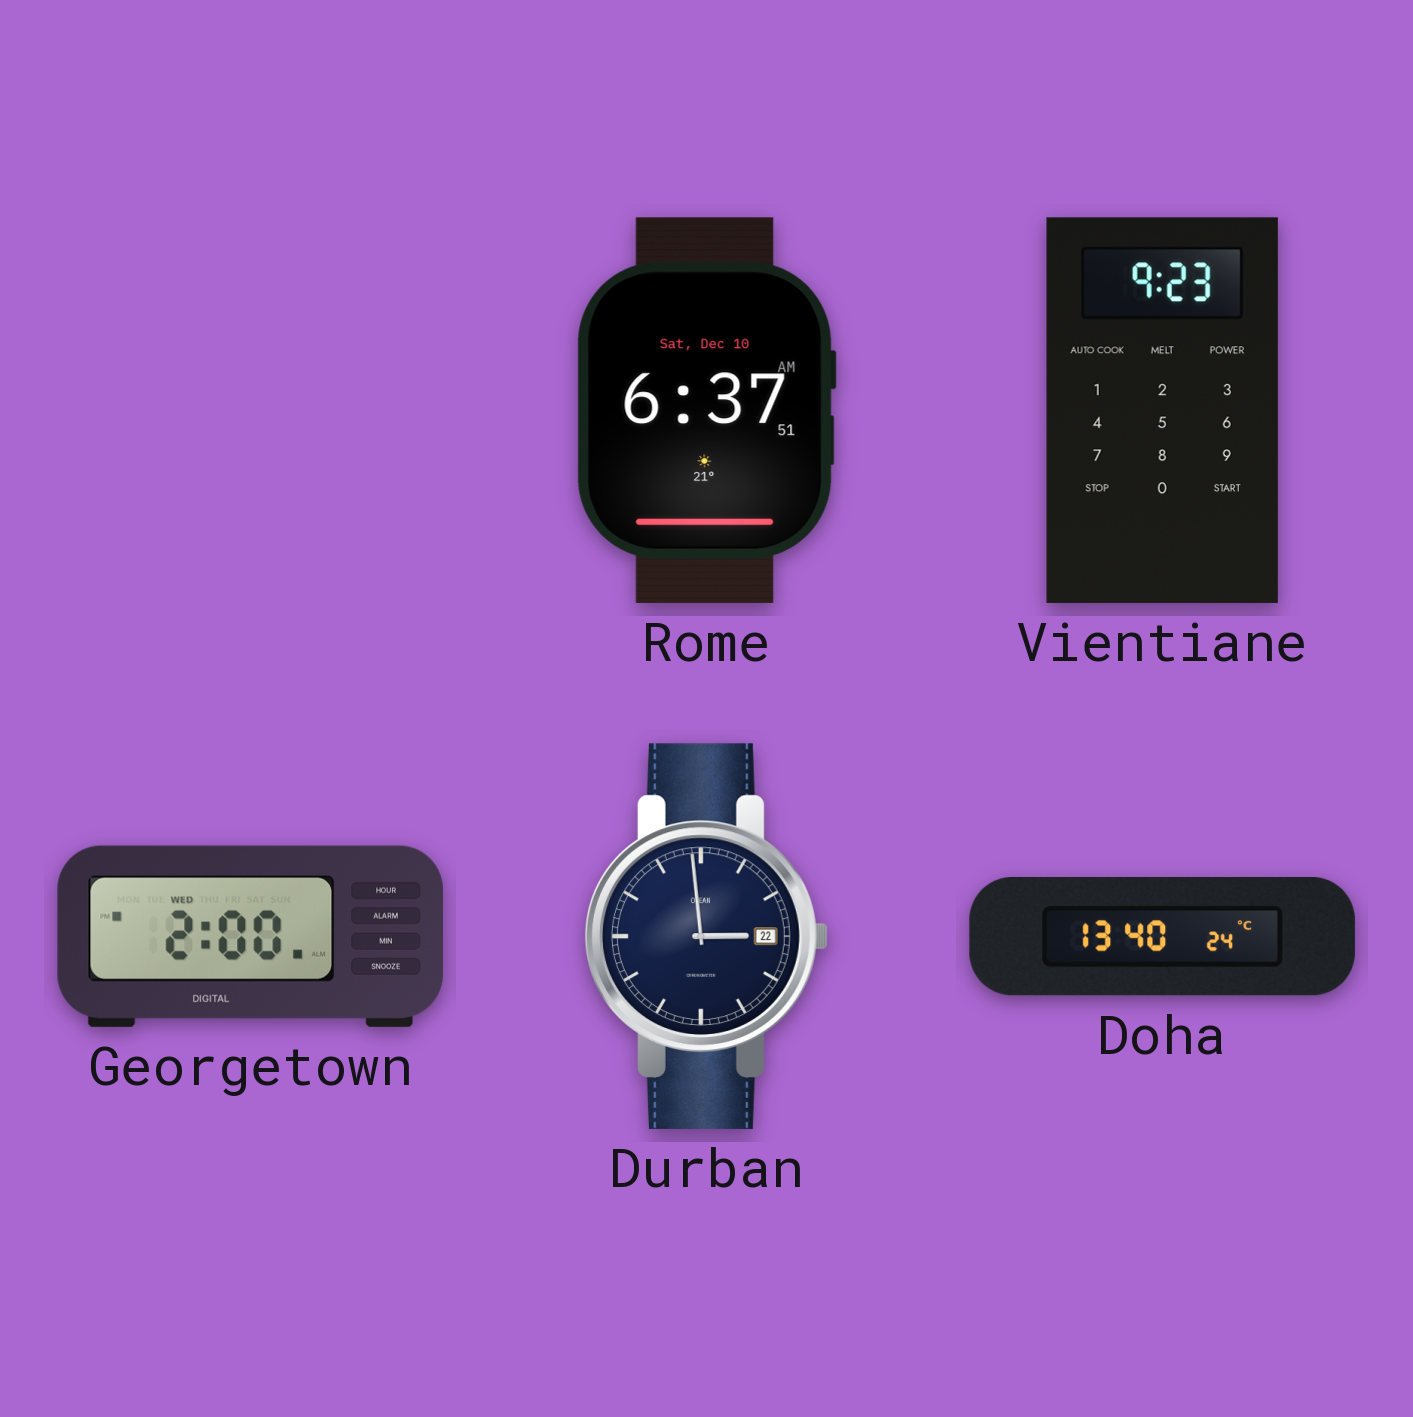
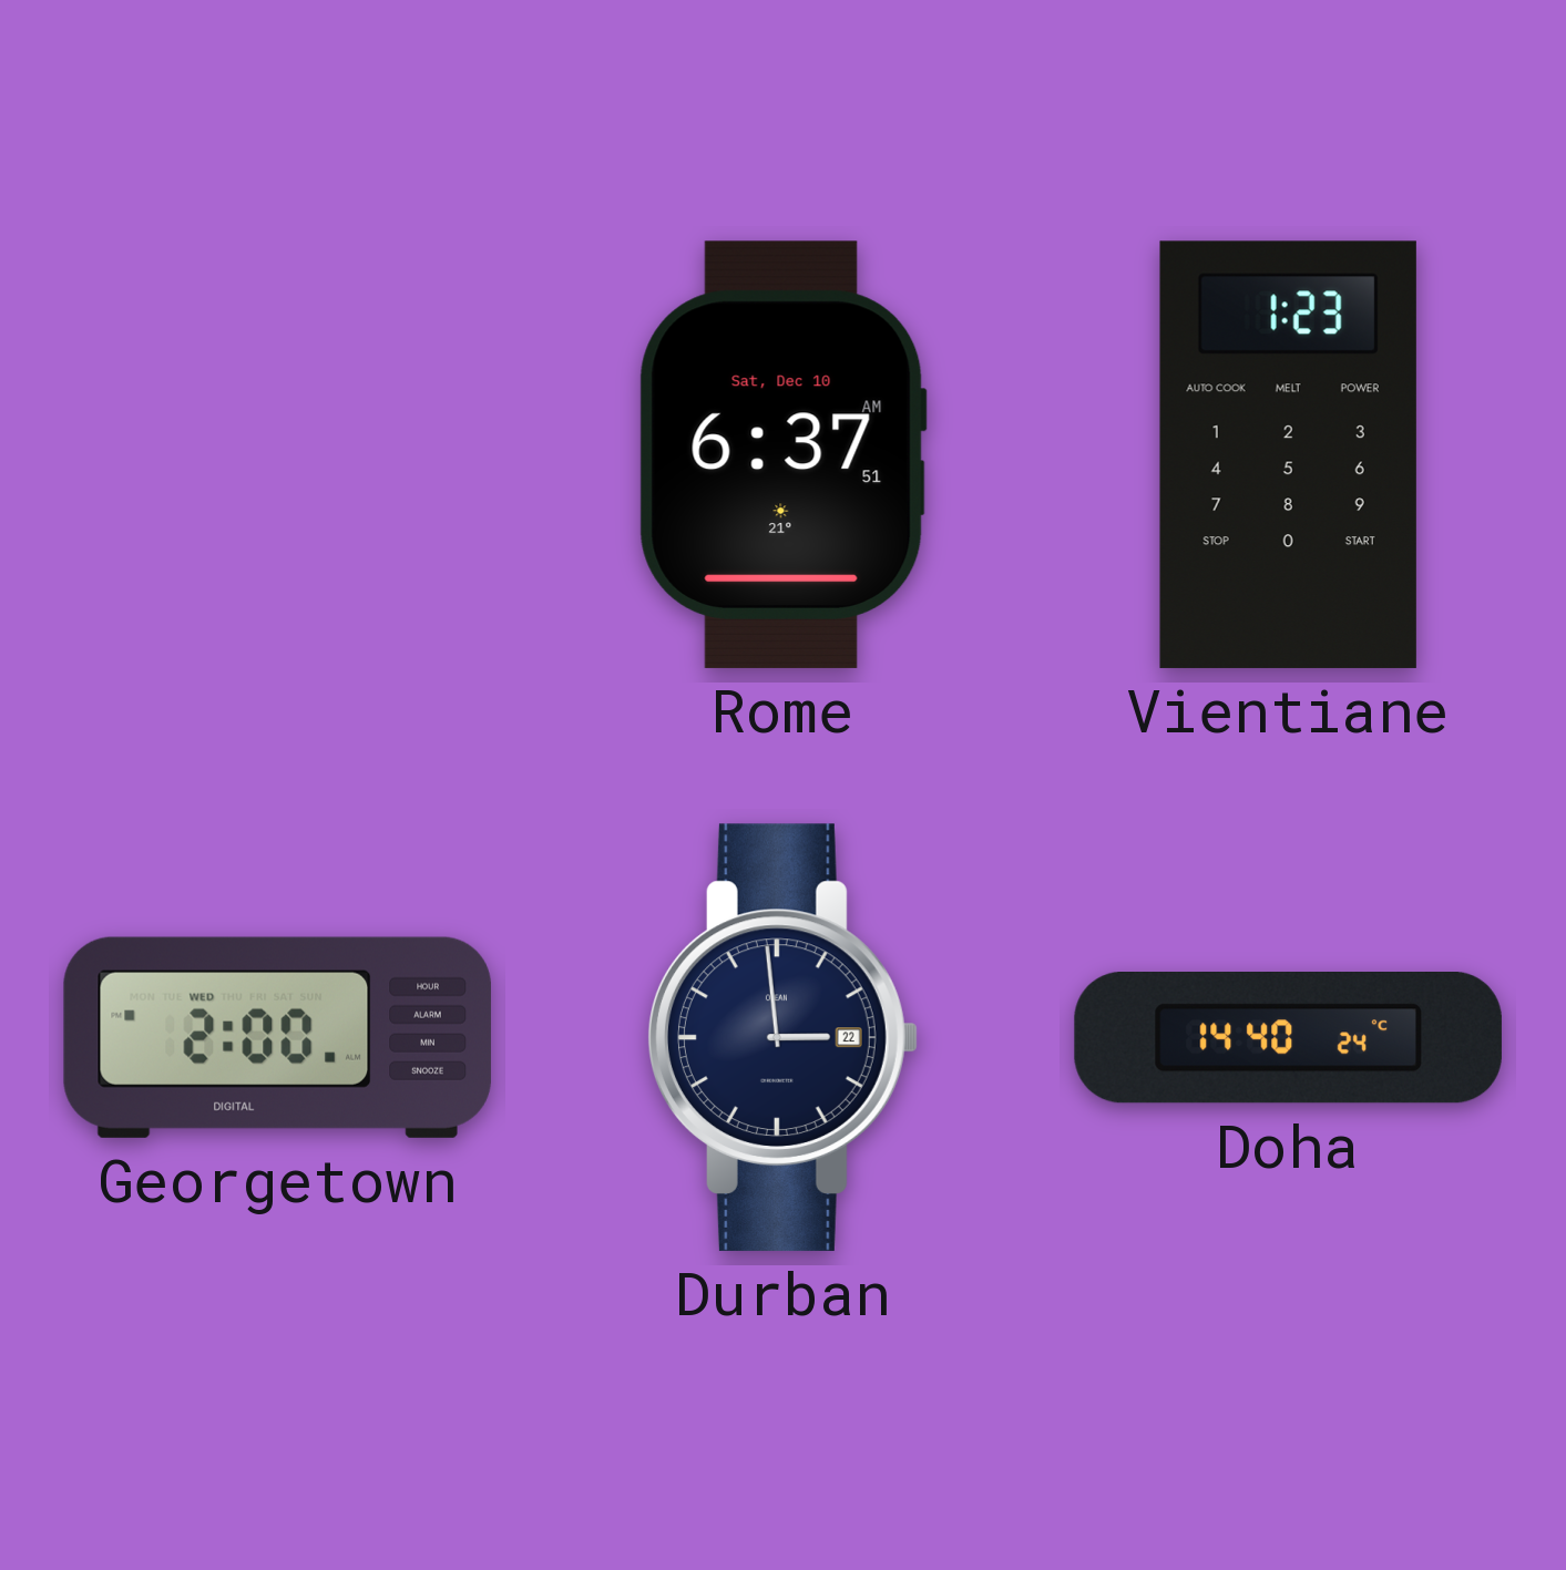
Vientiane: 9:23 -> 1:23
Doha: 13:40 -> 14:40
